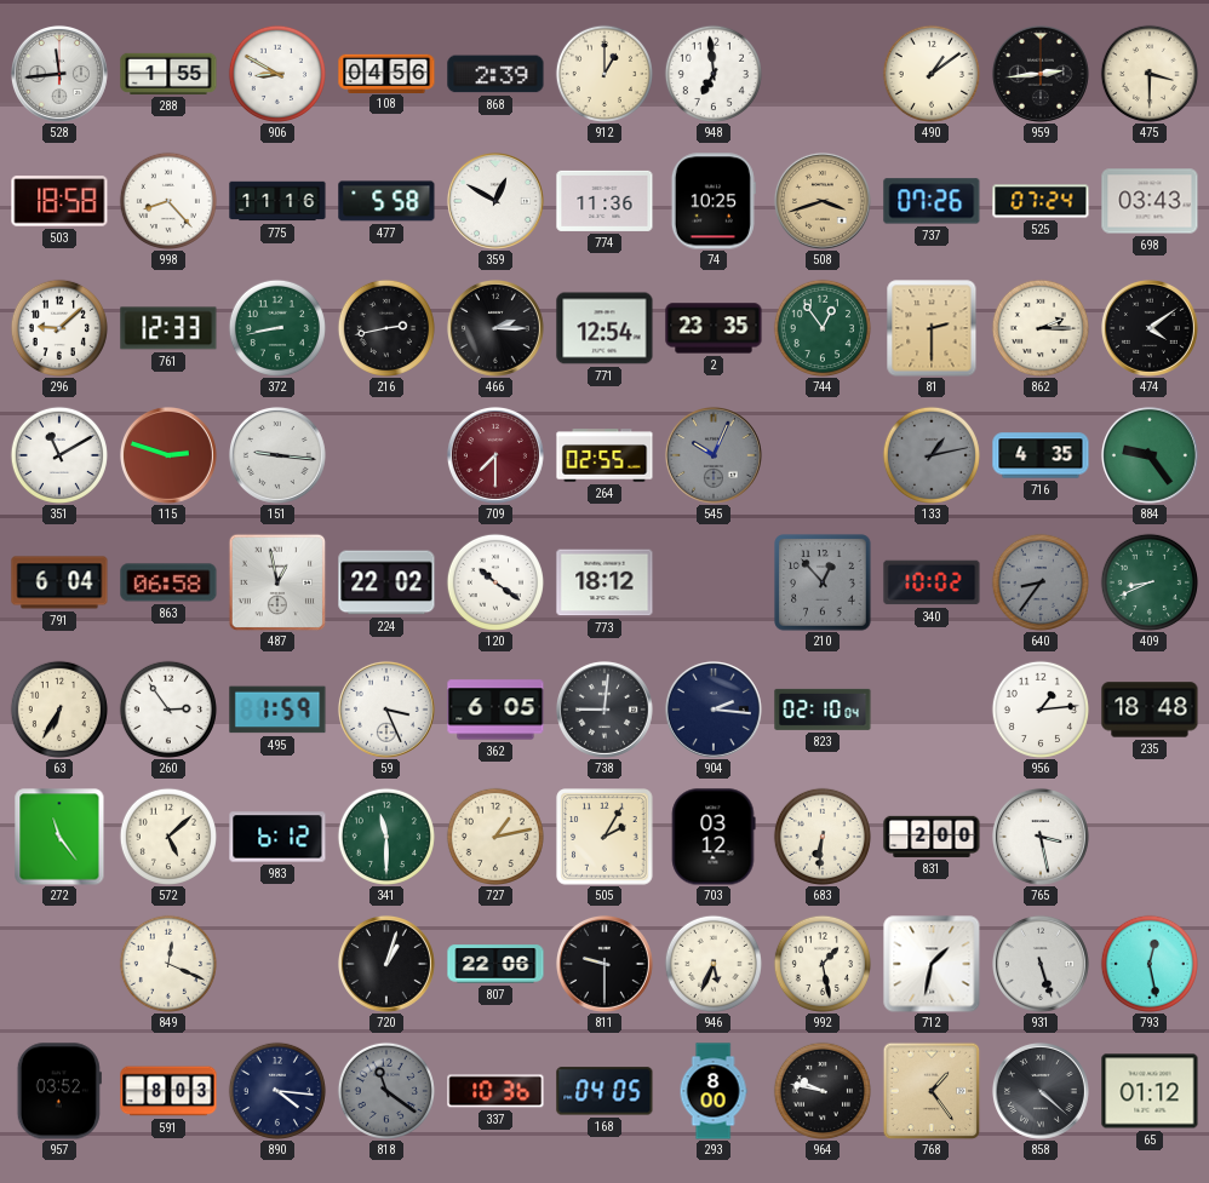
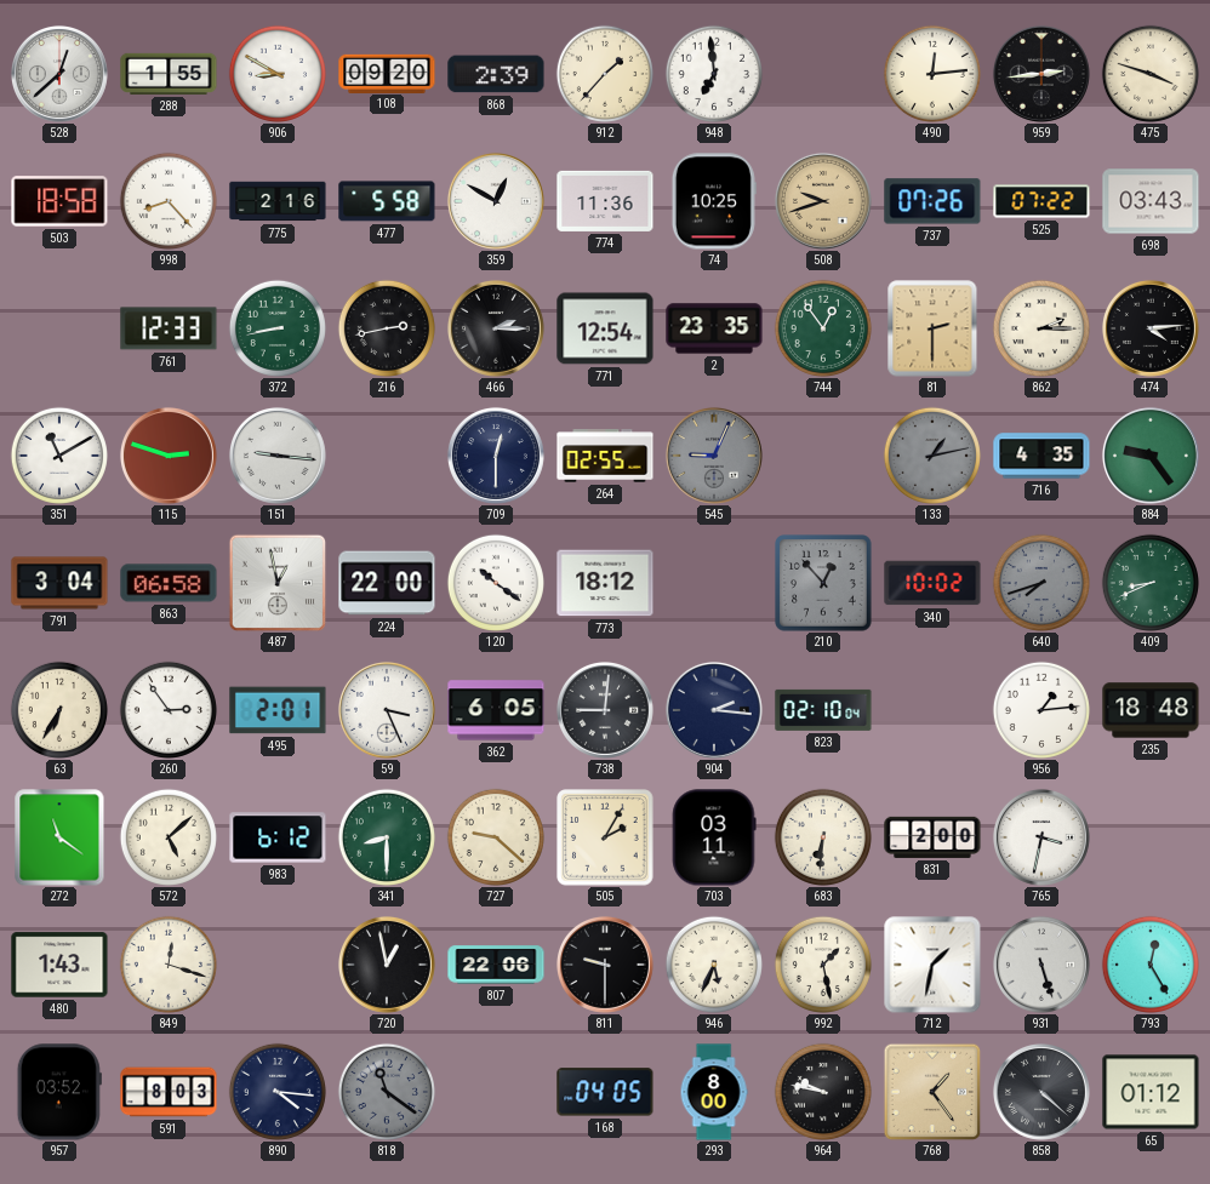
528: 11:44 -> 12:38
108: 04:56 -> 09:20
912: 1:00 -> 1:37
490: 1:09 -> 12:14
475: 3:30 -> 3:48
775: 11:16 -> 2:16
508: 3:42 -> 9:42
525: 07:24 -> 07:22
296: 9:08 -> none
474: 4:09 -> 4:14
709: 7:30 -> 12:30
709 dial: burgundy -> navy
545: 10:04 -> 9:04
791: 6:04 -> 3:04
224: 22:02 -> 22:00
640: 8:36 -> 7:42
495: 1:59 -> 2:01
272: 11:24 -> 11:21
341: 11:30 -> 8:30
727: 1:13 -> 9:22
703: 03:12 -> 03:11
765: 3:28 -> 3:32
480: none -> 1:43
849: 12:19 -> 12:18
720: 1:03 -> 12:58
793: 12:28 -> 12:25
337: 10:36 -> none
